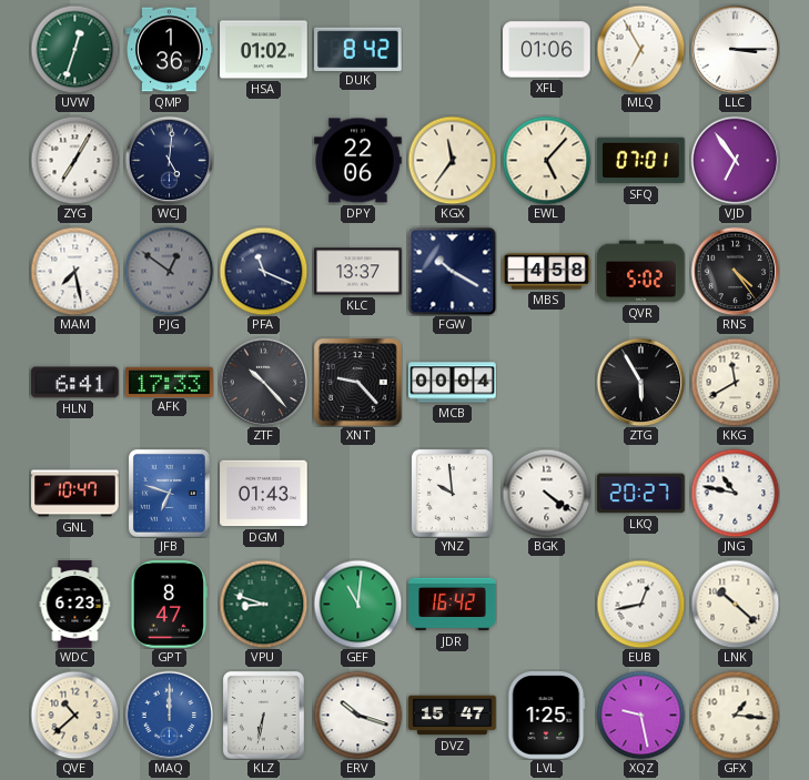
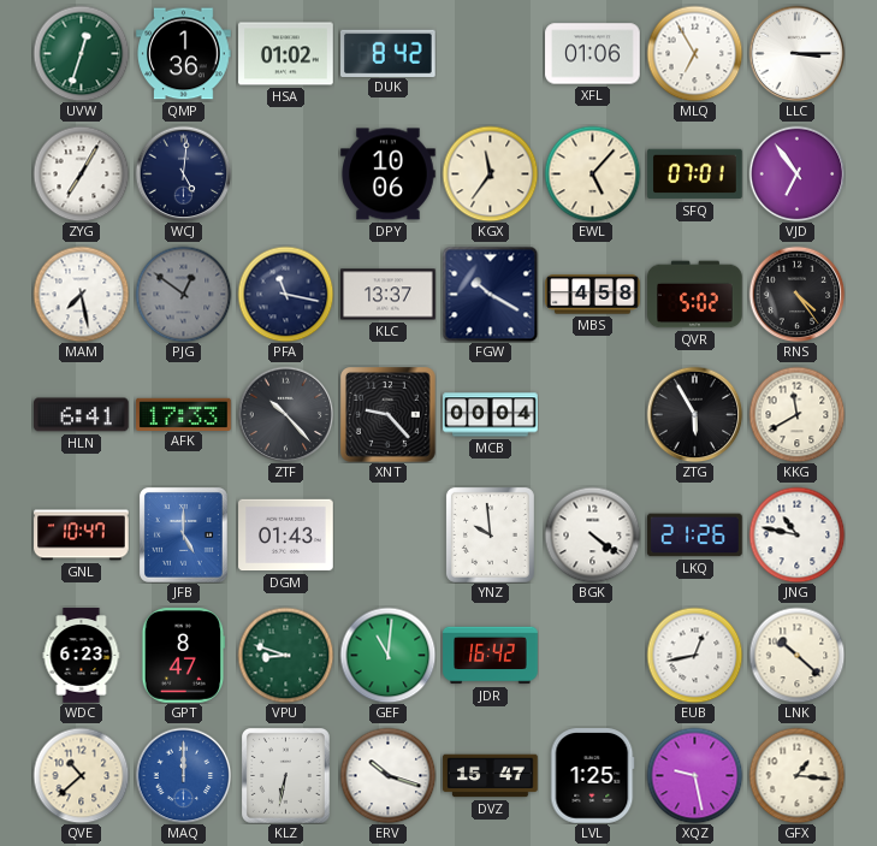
DPY: 22:06 -> 10:06
PFA: 11:19 -> 11:17
JFB: 6:48 -> 5:00
LKQ: 20:27 -> 21:26
